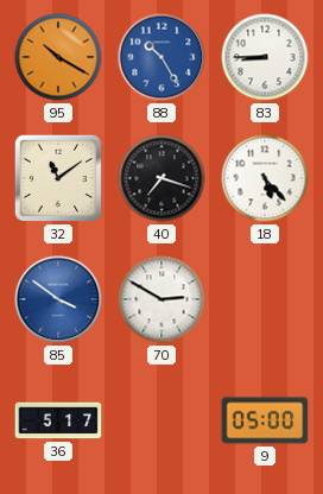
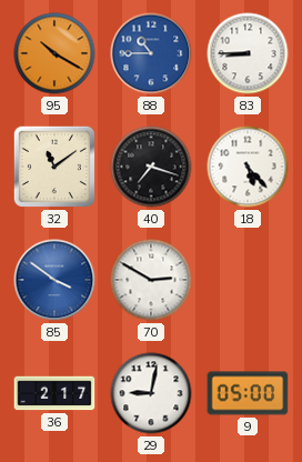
88: 10:25 -> 10:45
36: 5:17 -> 2:17
29: none -> 9:02
